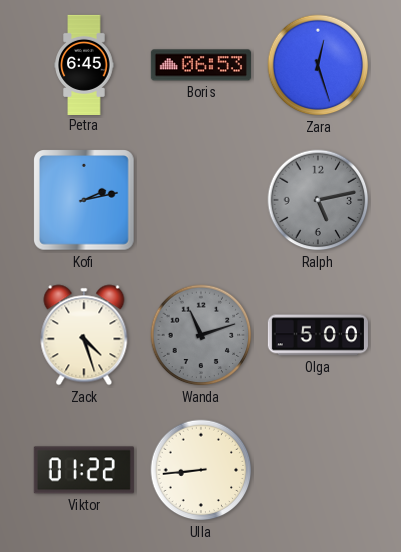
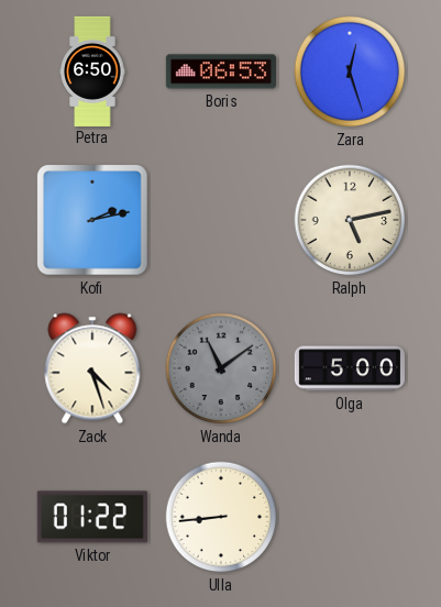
Petra: 6:45 -> 6:50
Ralph dial: grey -> cream
Wanda: 11:12 -> 11:09
